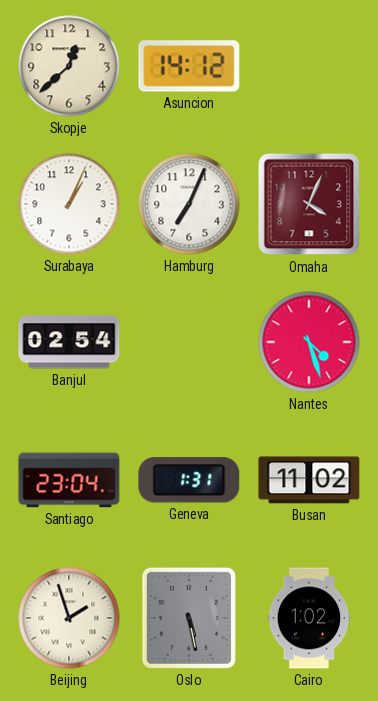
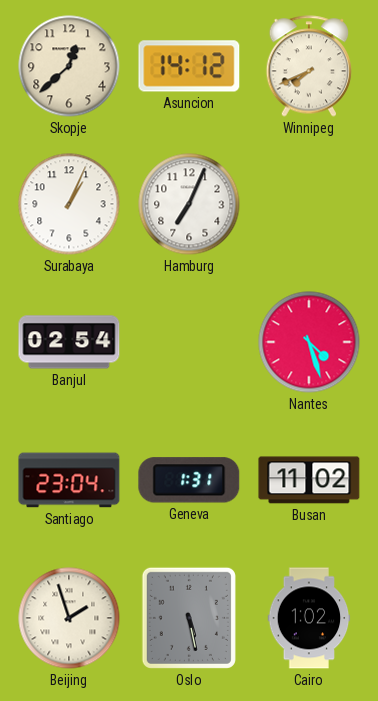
Winnipeg: none -> 7:41
Omaha: 4:04 -> none
